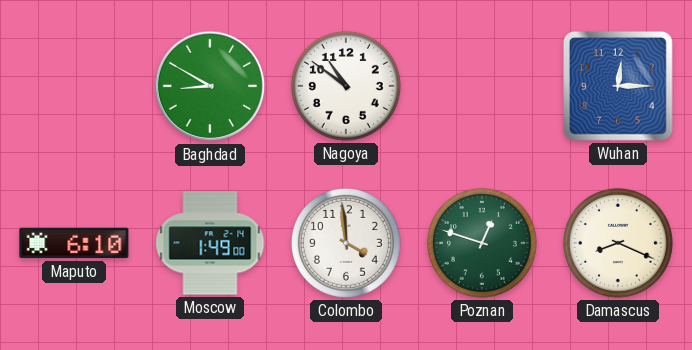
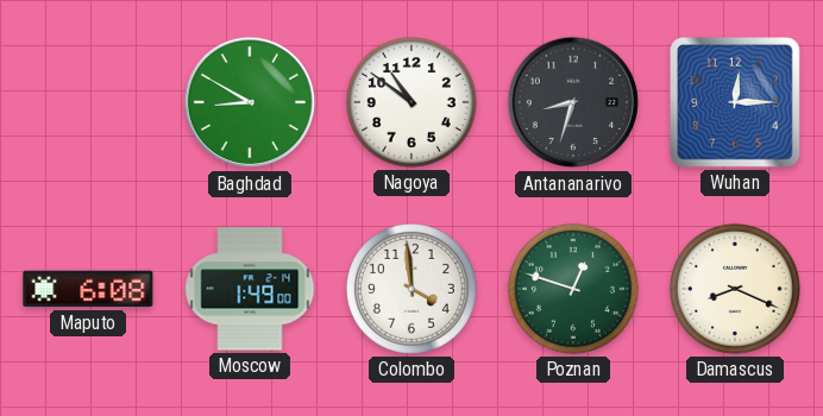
Antananarivo: none -> 8:33
Maputo: 6:10 -> 6:08
